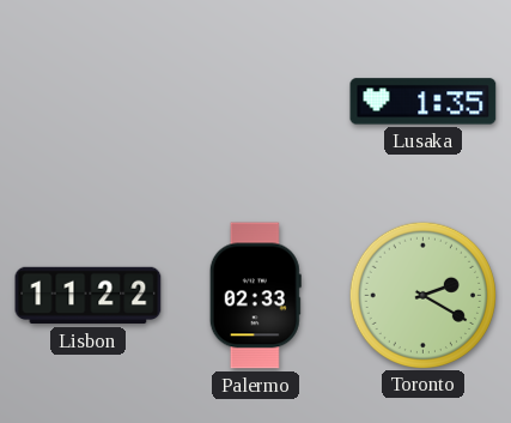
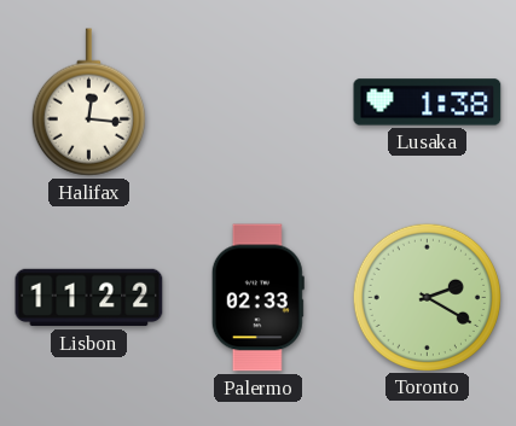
Halifax: none -> 12:16
Lusaka: 1:35 -> 1:38
